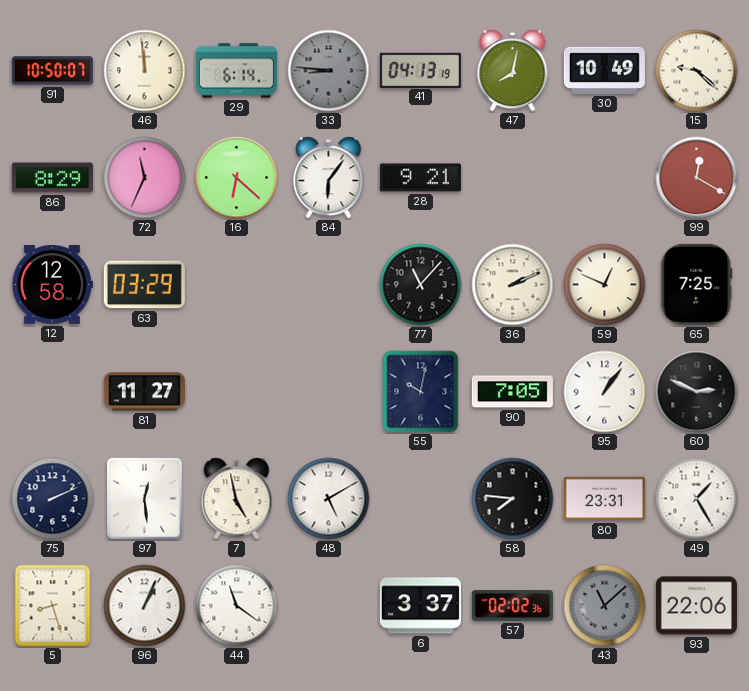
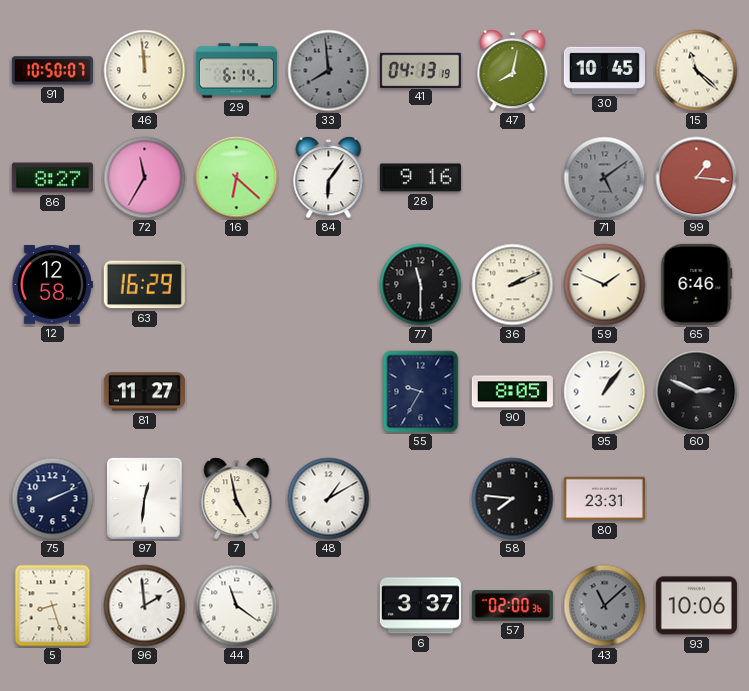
33: 8:46 -> 7:59
30: 10:49 -> 10:45
15: 9:22 -> 11:22
86: 8:29 -> 8:27
72: 11:34 -> 11:35
28: 9:21 -> 9:16
71: none -> 5:09
99: 12:20 -> 1:16
63: 03:29 -> 16:29
77: 11:07 -> 11:30
59: 12:49 -> 1:49
65: 7:25 -> 6:46
55: 10:02 -> 9:35
90: 7:05 -> 8:05
97: 12:29 -> 12:31
48: 5:10 -> 1:10
49: 1:25 -> none
96: 1:04 -> 1:59
57: 02:02 -> 02:00
93: 22:06 -> 10:06
